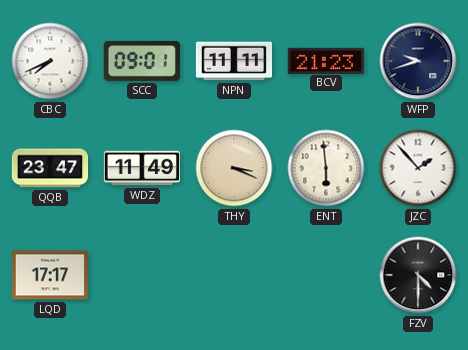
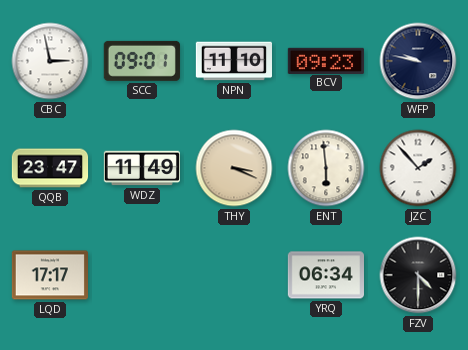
CBC: 7:41 -> 2:58
NPN: 11:11 -> 11:10
BCV: 21:23 -> 09:23
WFP: 9:42 -> 9:47
YRQ: none -> 06:34
